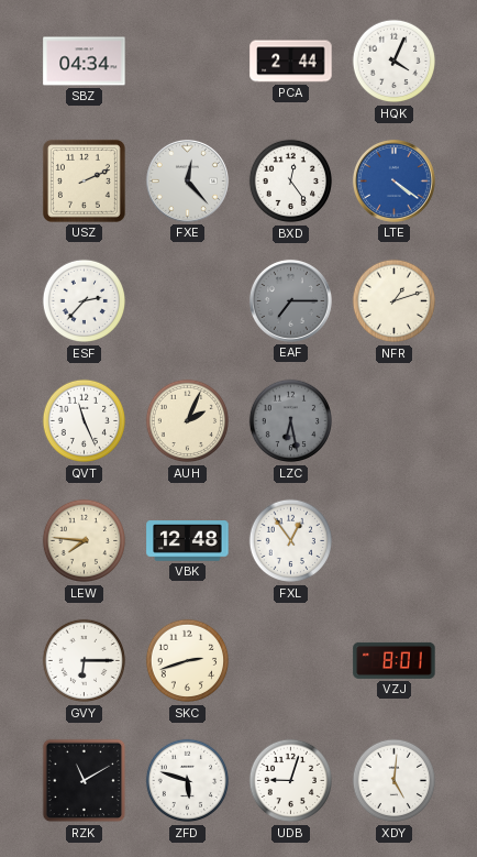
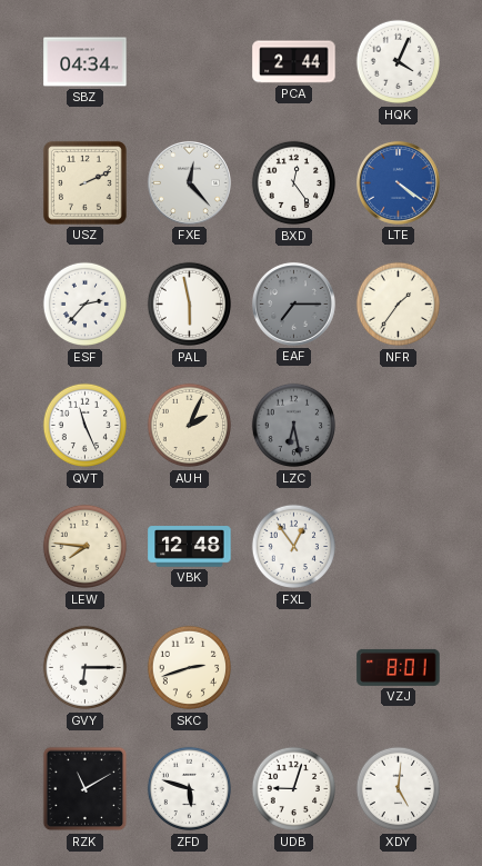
PAL: none -> 5:58
NFR: 1:12 -> 1:36
